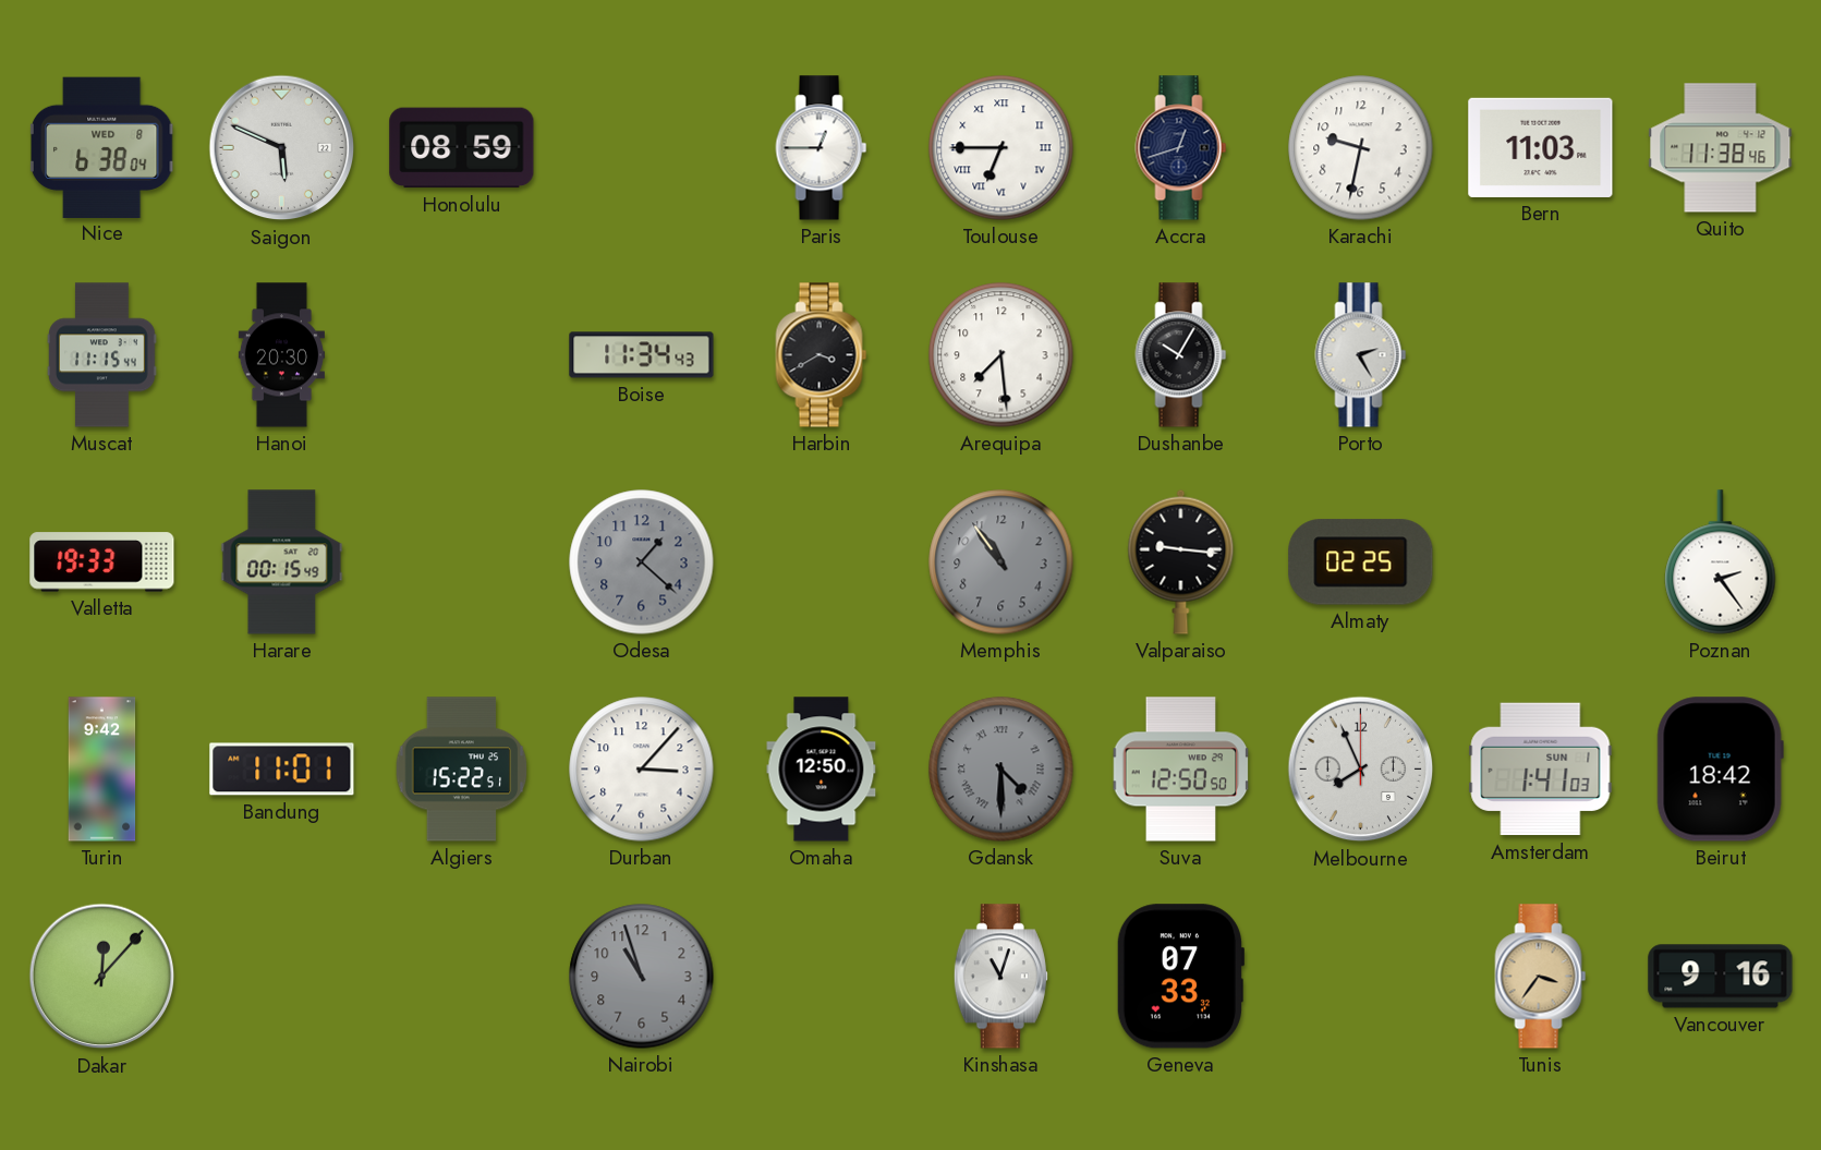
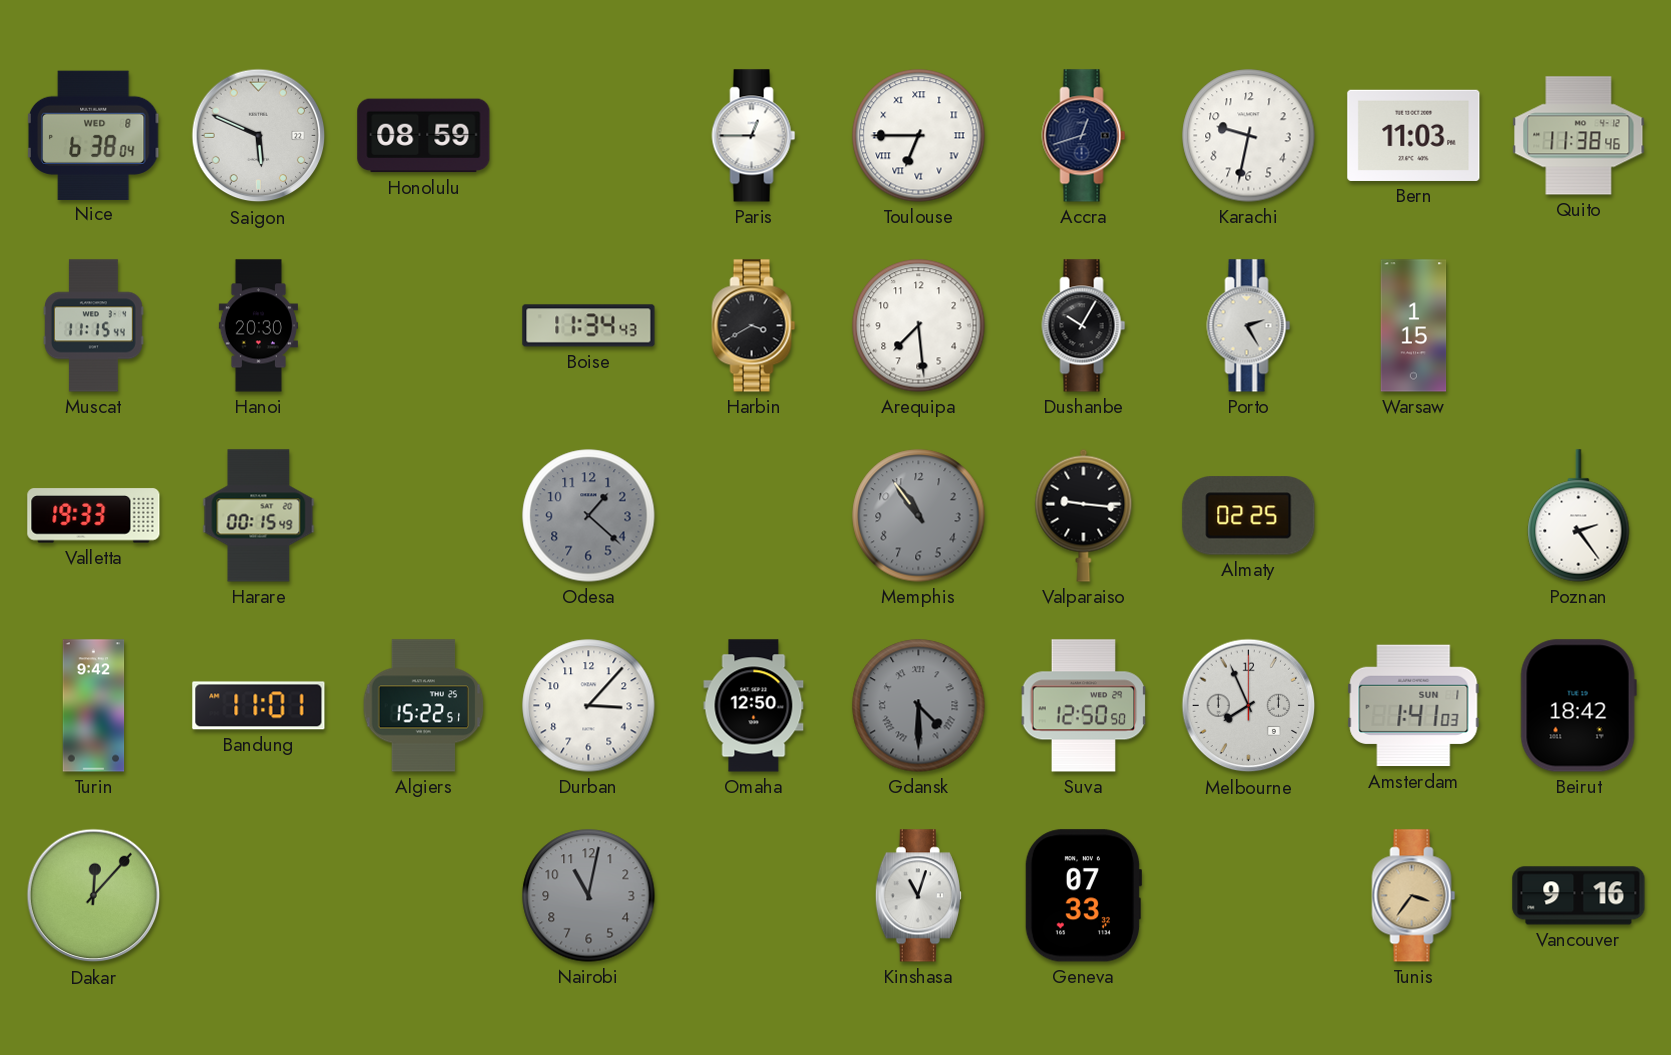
Warsaw: none -> 1:15
Nairobi: 10:57 -> 11:02
